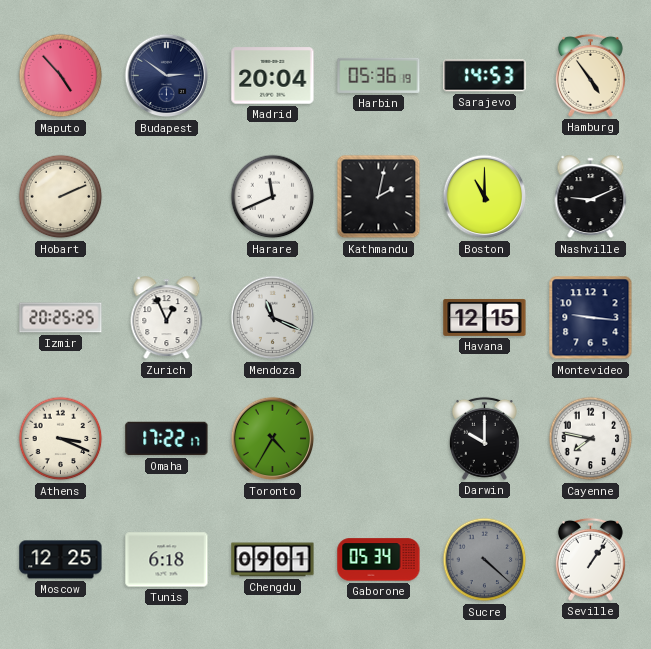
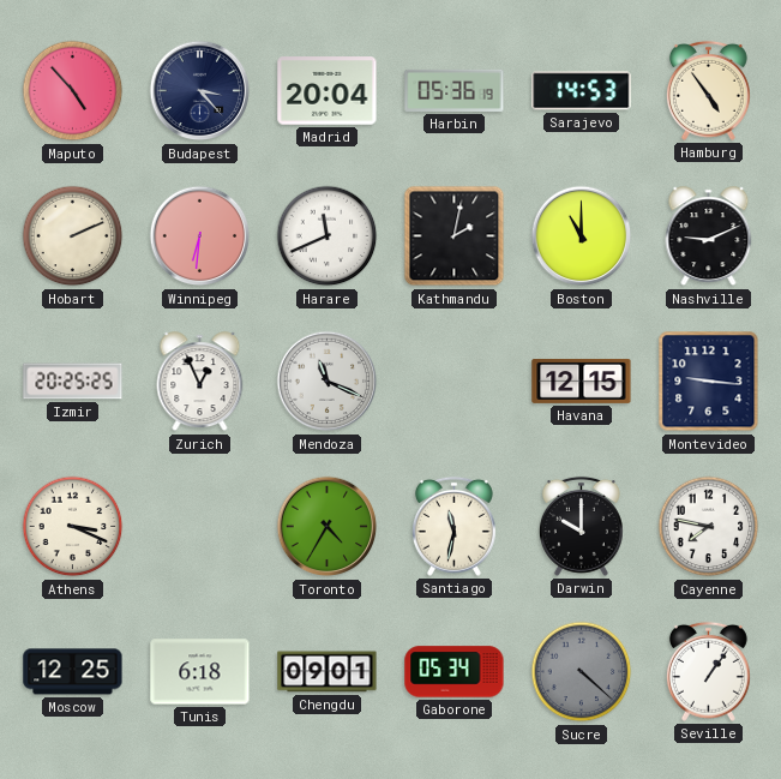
Budapest: 2:51 -> 3:23
Winnipeg: none -> 6:31
Omaha: 17:22 -> none
Santiago: none -> 11:32
